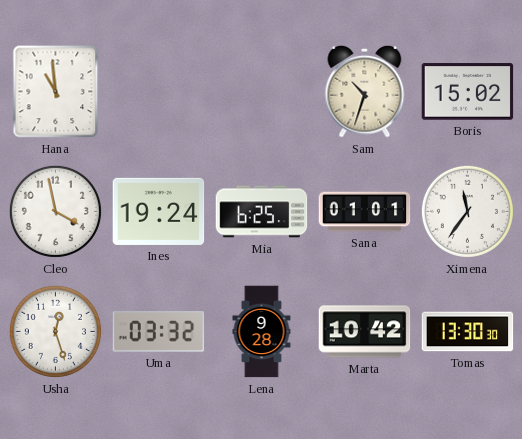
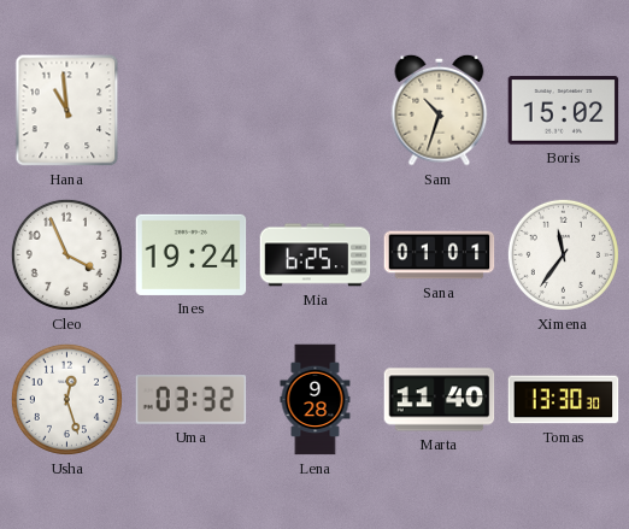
Cleo: 3:58 -> 3:56
Marta: 10:42 -> 11:40
